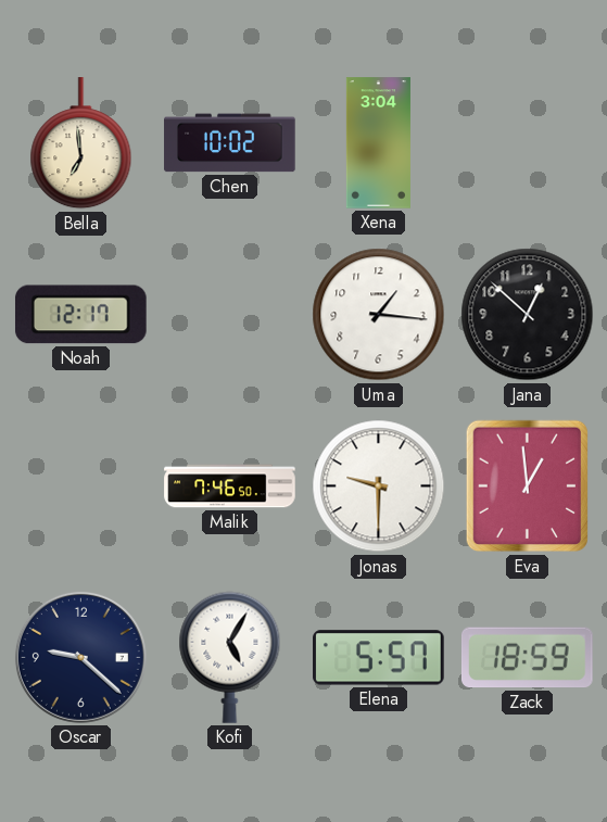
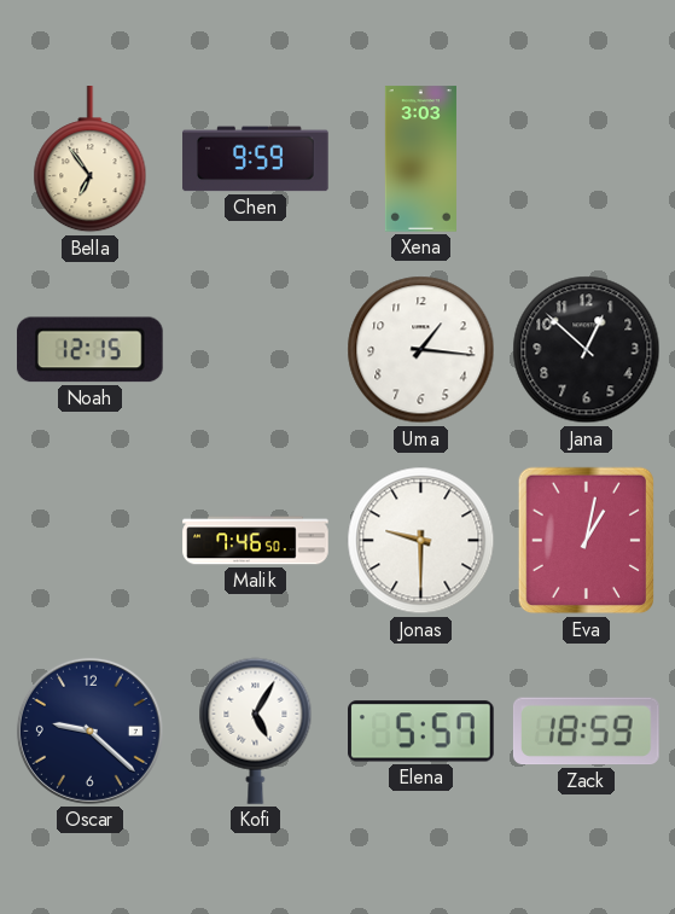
Bella: 6:59 -> 6:54
Chen: 10:02 -> 9:59
Xena: 3:04 -> 3:03
Noah: 12:17 -> 12:15
Eva: 12:59 -> 1:02
